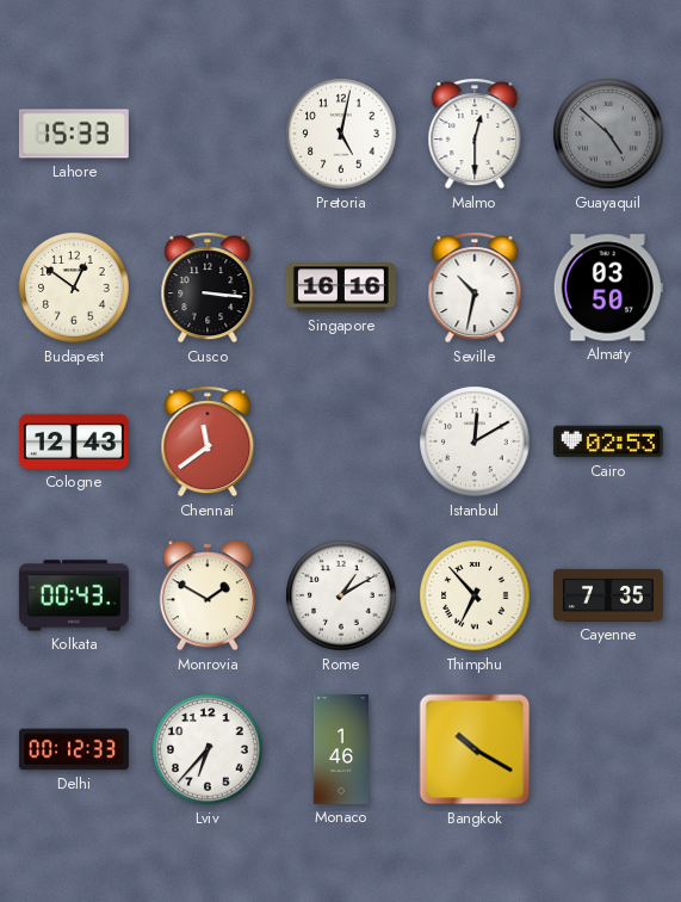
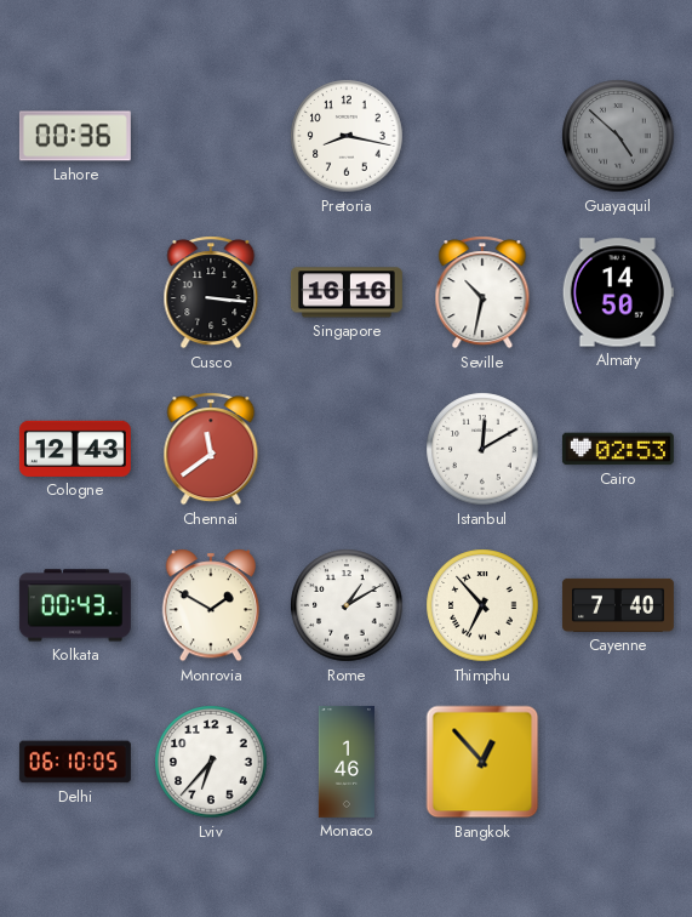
Lahore: 15:33 -> 00:36
Pretoria: 5:02 -> 8:17
Malmo: 12:30 -> none
Budapest: 12:51 -> none
Almaty: 03:50 -> 14:50
Cayenne: 7:35 -> 7:40
Delhi: 00:12 -> 06:10
Bangkok: 10:20 -> 12:53
